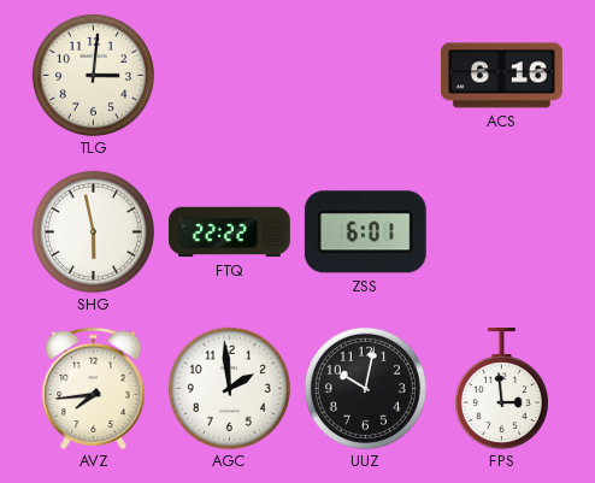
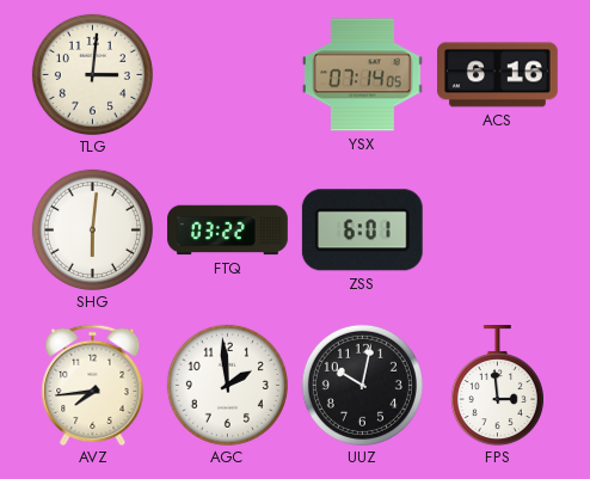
YSX: none -> 07:14
SHG: 5:58 -> 6:01
FTQ: 22:22 -> 03:22
